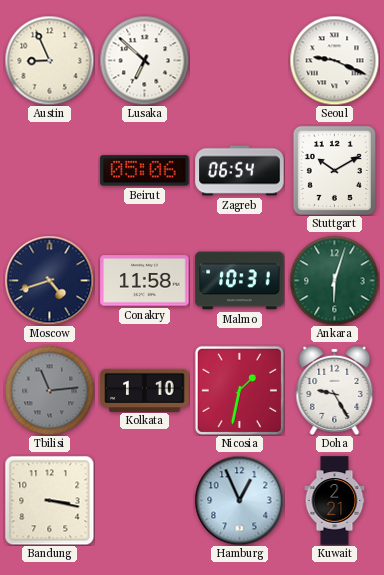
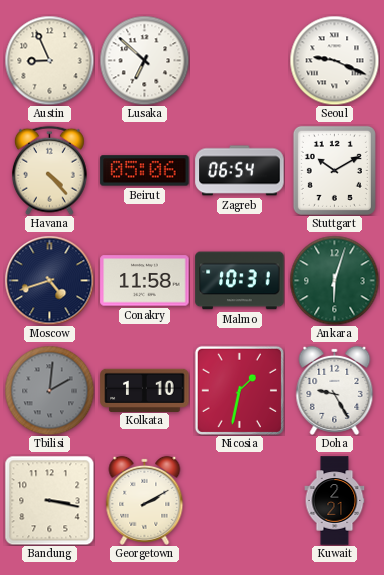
Havana: none -> 4:23
Tbilisi: 11:14 -> 2:01
Georgetown: none -> 2:10
Hamburg: 12:56 -> none
